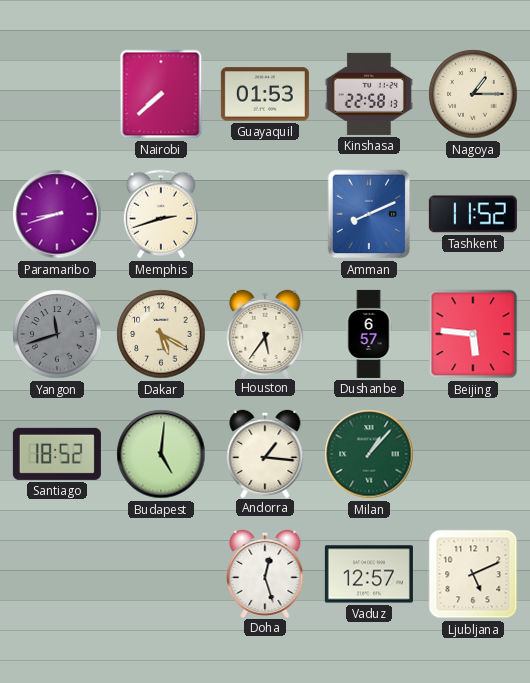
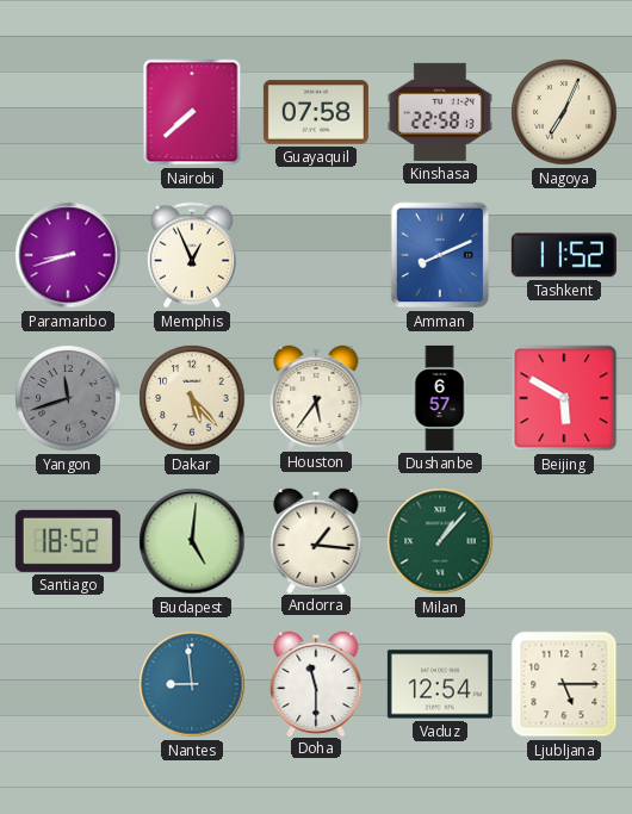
Guayaquil: 01:53 -> 07:58
Nagoya: 1:15 -> 7:04
Memphis: 2:42 -> 12:56
Dakar: 5:20 -> 5:23
Beijing: 5:46 -> 5:50
Nantes: none -> 8:59
Doha: 12:27 -> 11:30
Vaduz: 12:57 -> 12:54
Ljubljana: 5:11 -> 5:15
